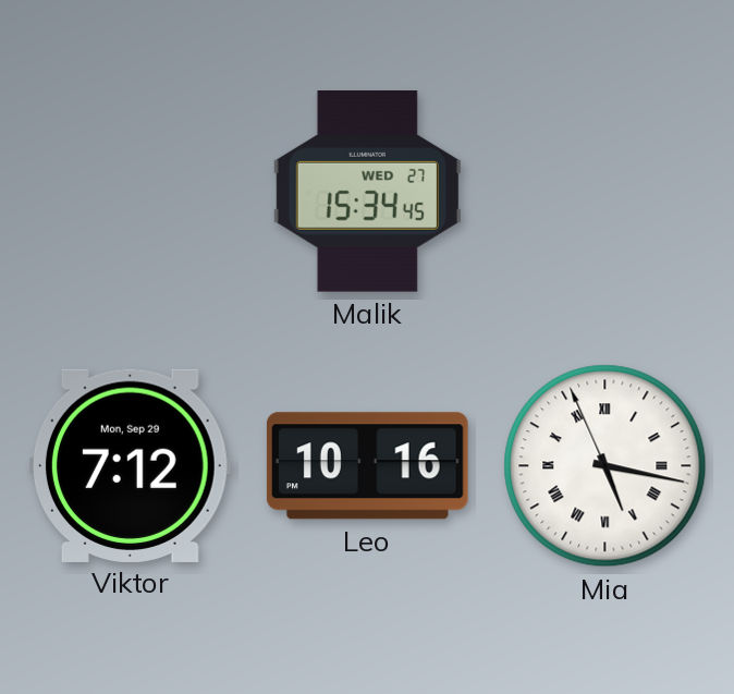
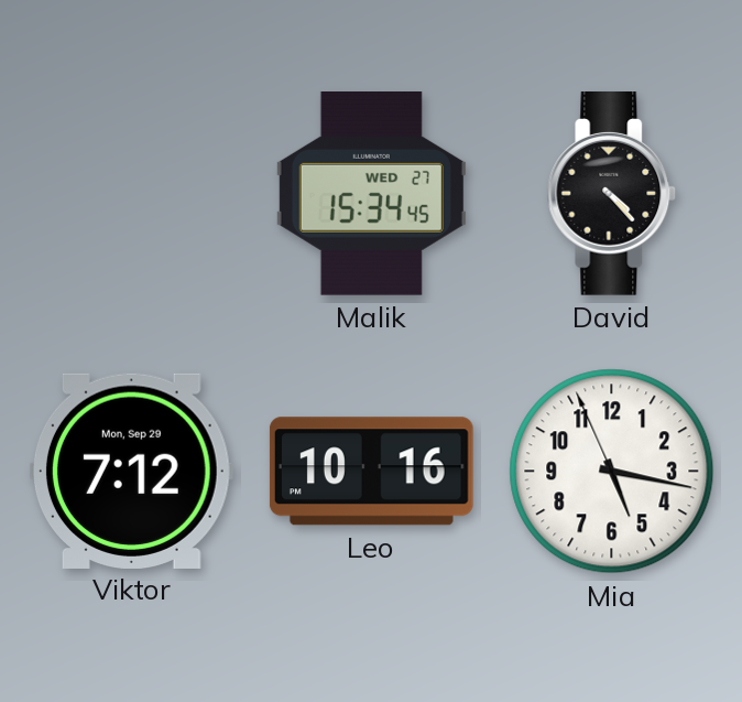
David: none -> 4:23
Mia numerals: Roman -> Arabic
